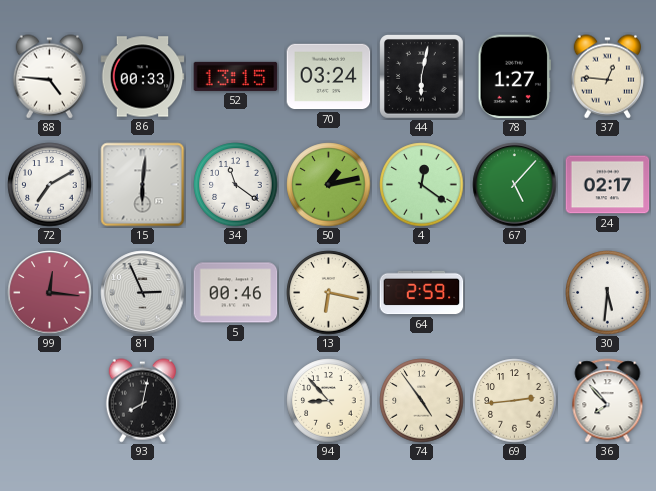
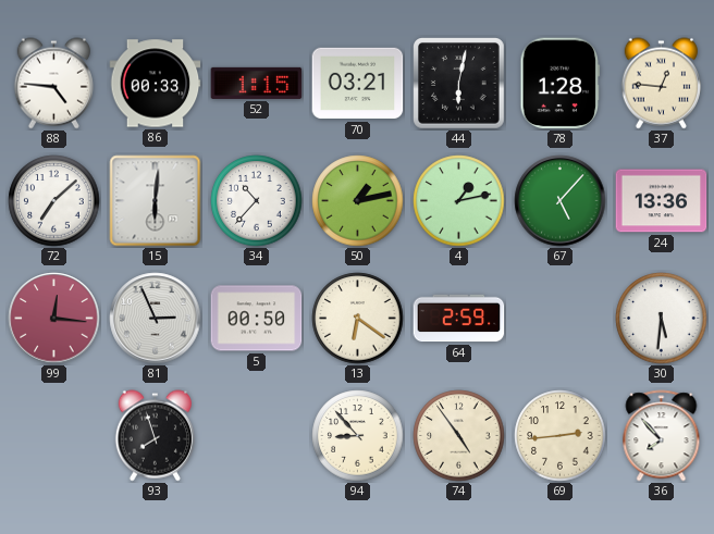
52: 13:15 -> 1:15
70: 03:24 -> 03:21
78: 1:27 -> 1:28
72: 7:10 -> 7:08
34: 11:21 -> 10:37
4: 12:21 -> 1:13
24: 02:17 -> 13:36
5: 00:46 -> 00:50
13: 6:17 -> 6:21
93: 8:02 -> 7:57
